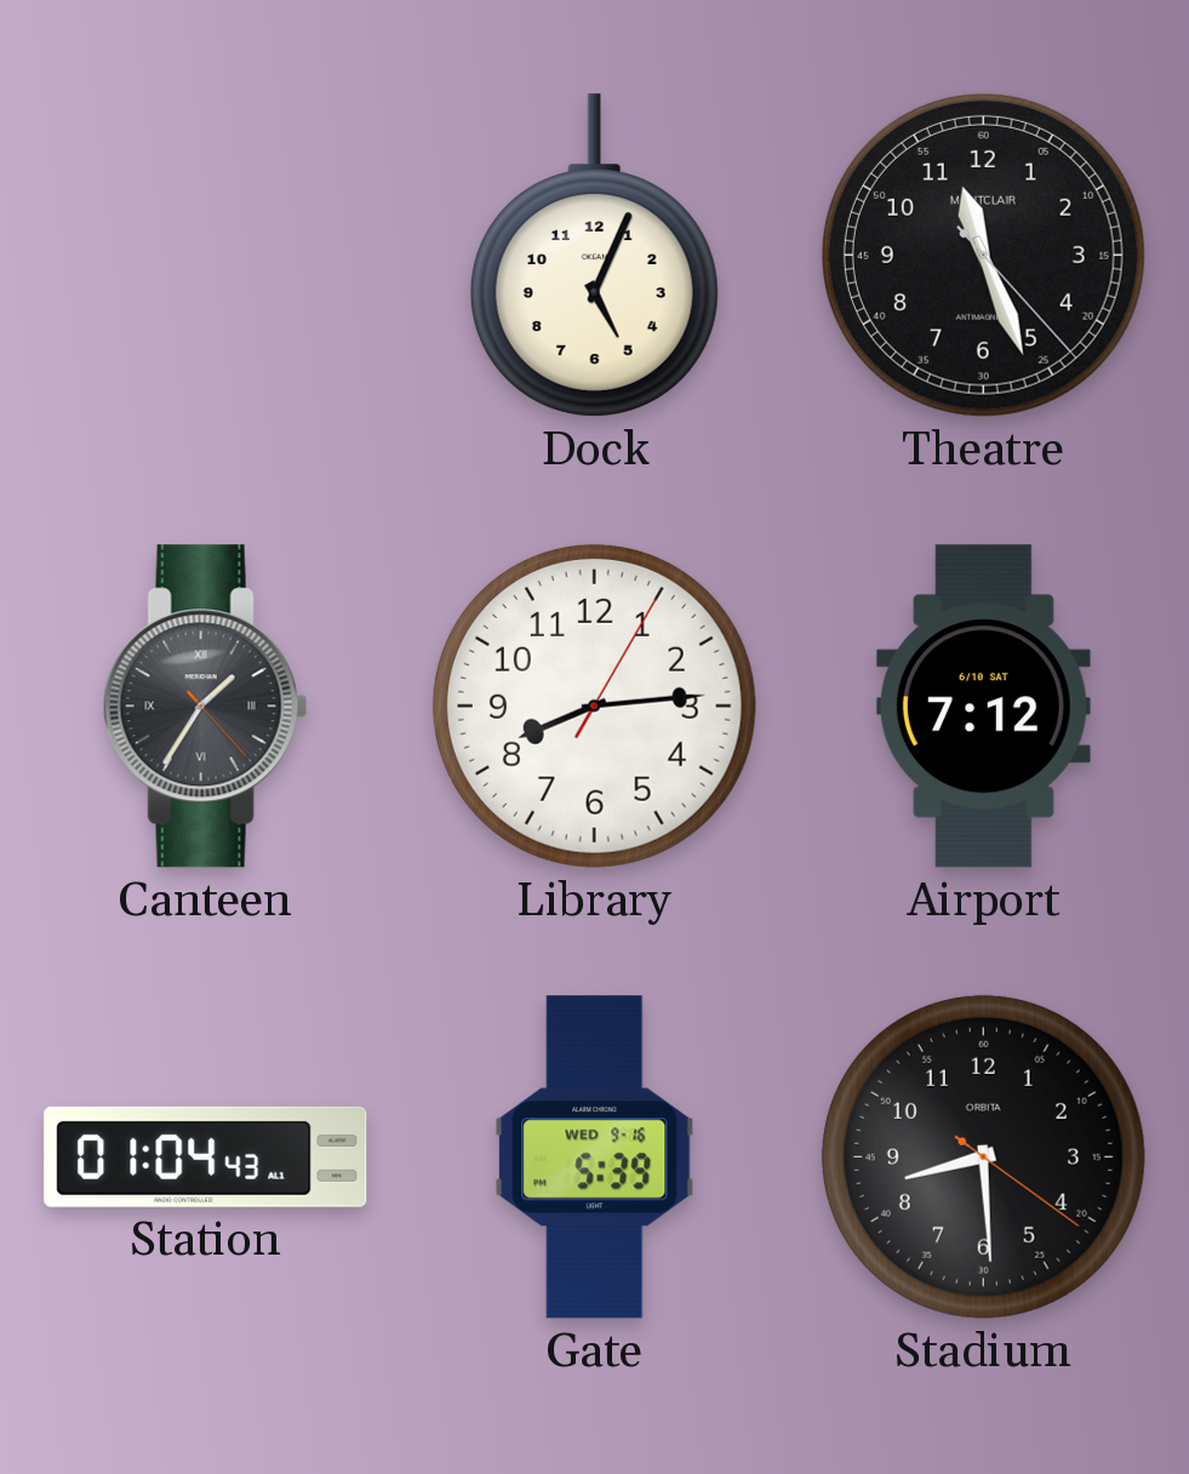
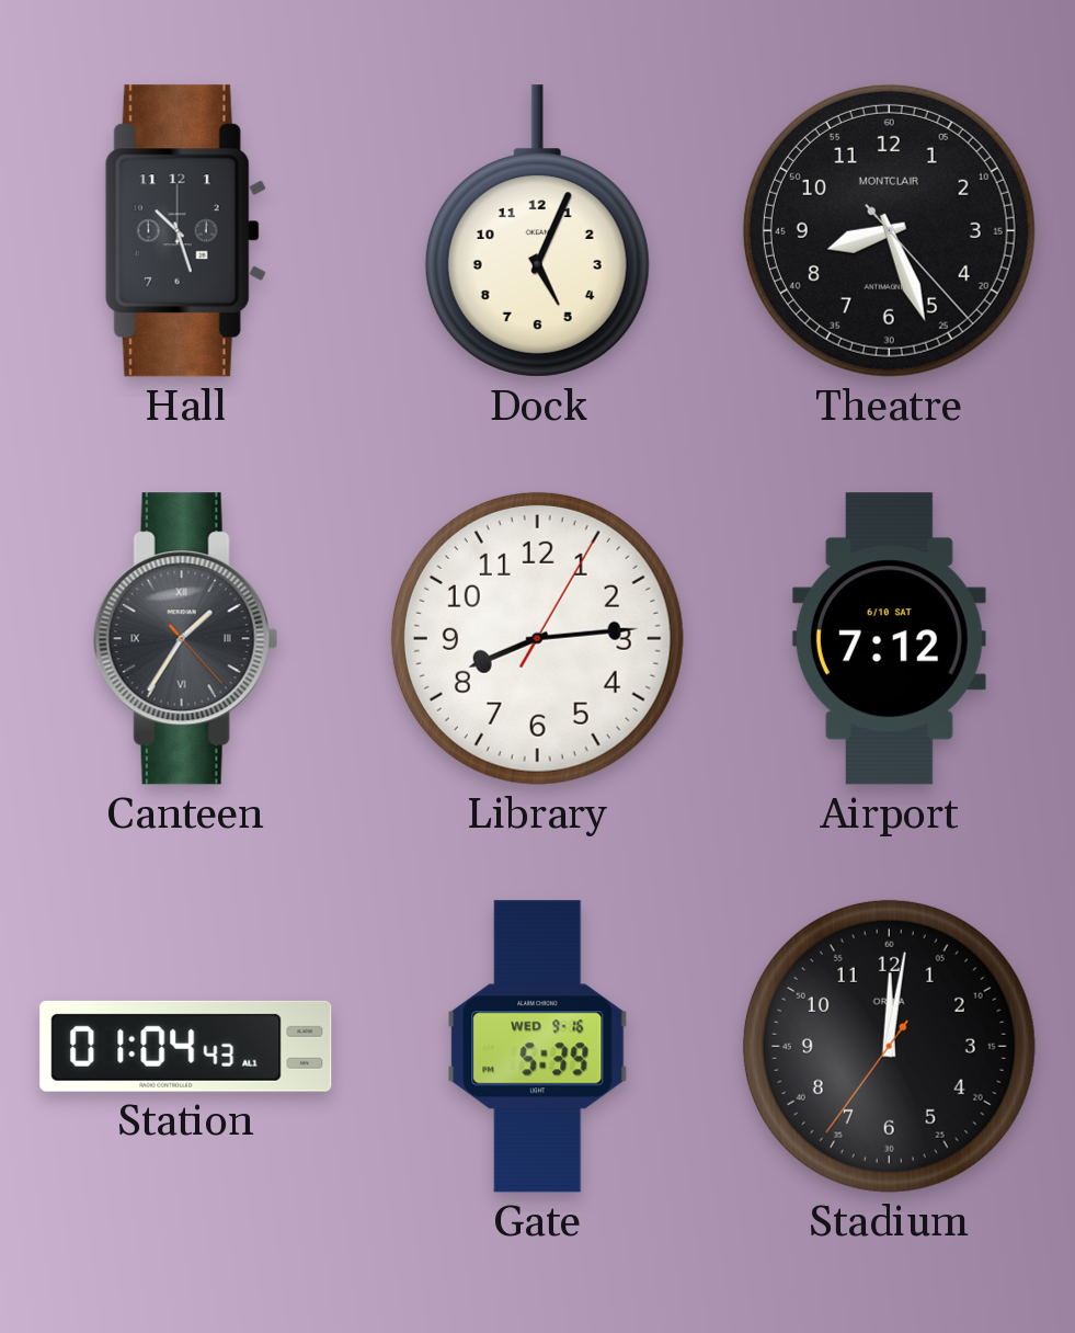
Hall: none -> 10:27
Theatre: 11:26 -> 8:26
Stadium: 8:29 -> 12:01
